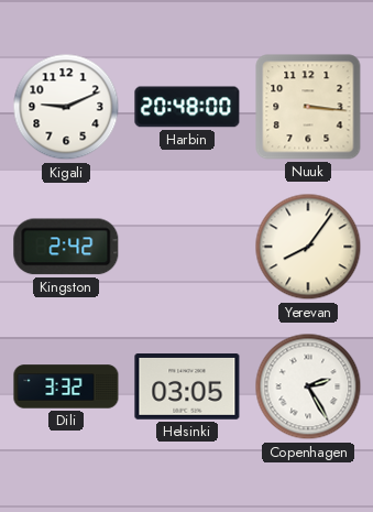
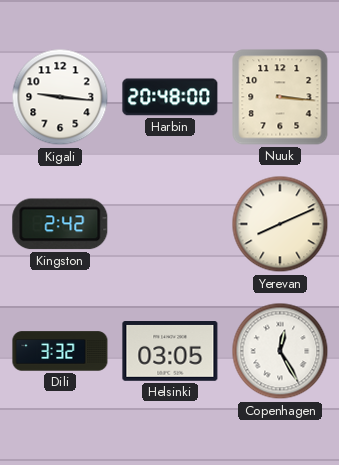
Kigali: 9:11 -> 9:16
Yerevan: 8:06 -> 8:11
Copenhagen: 2:25 -> 12:25
